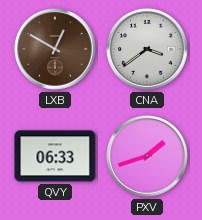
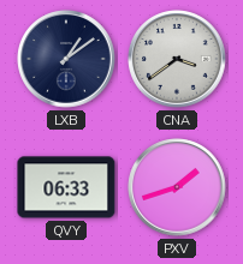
LXB: 12:50 -> 1:09
LXB dial: brown -> navy
